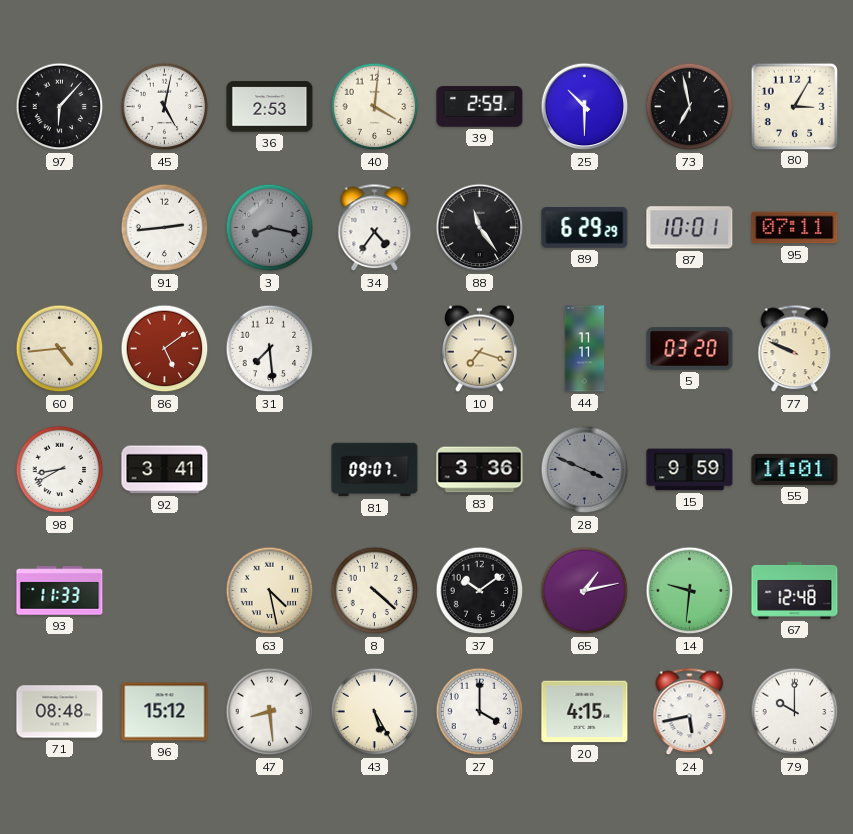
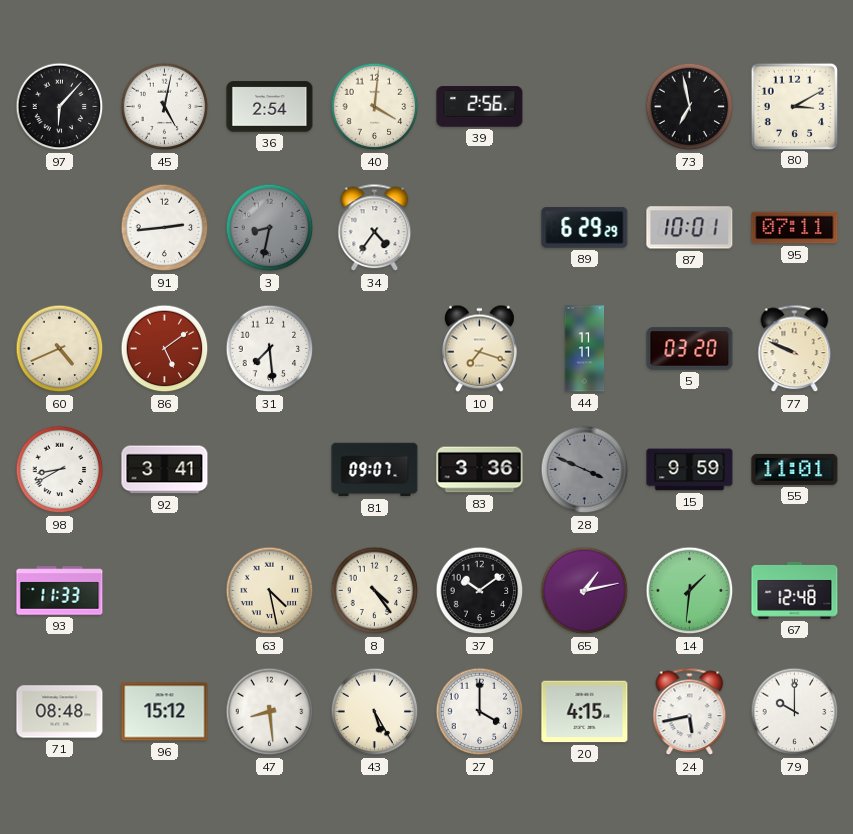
36: 2:53 -> 2:54
39: 2:59 -> 2:56
25: 10:30 -> none
80: 3:05 -> 3:10
3: 8:17 -> 8:32
88: 11:24 -> none
60: 4:44 -> 4:41
8: 4:22 -> 4:24
14: 9:31 -> 1:31
